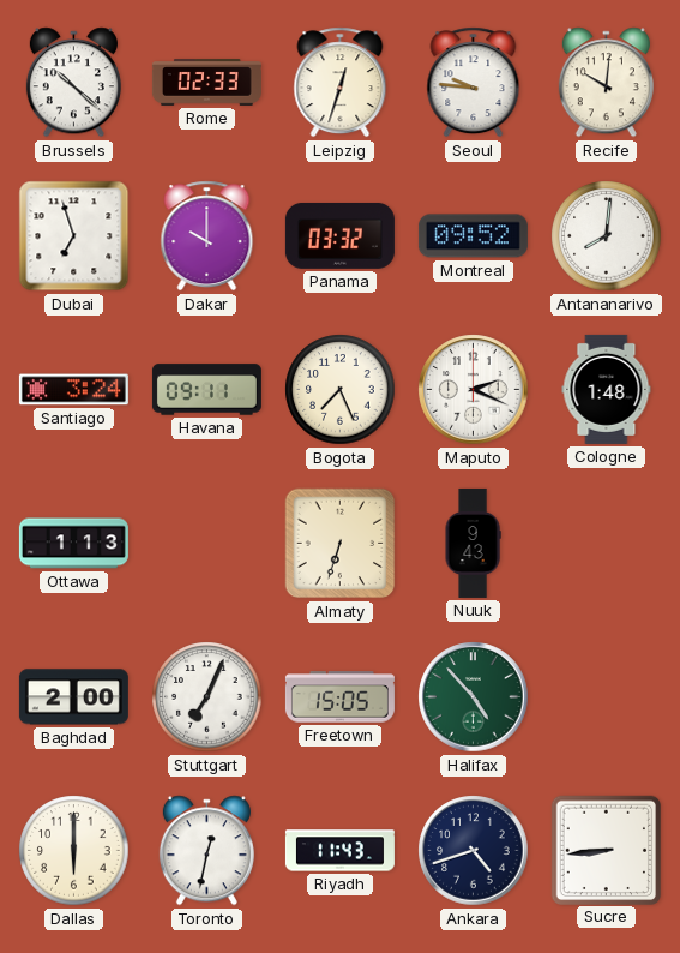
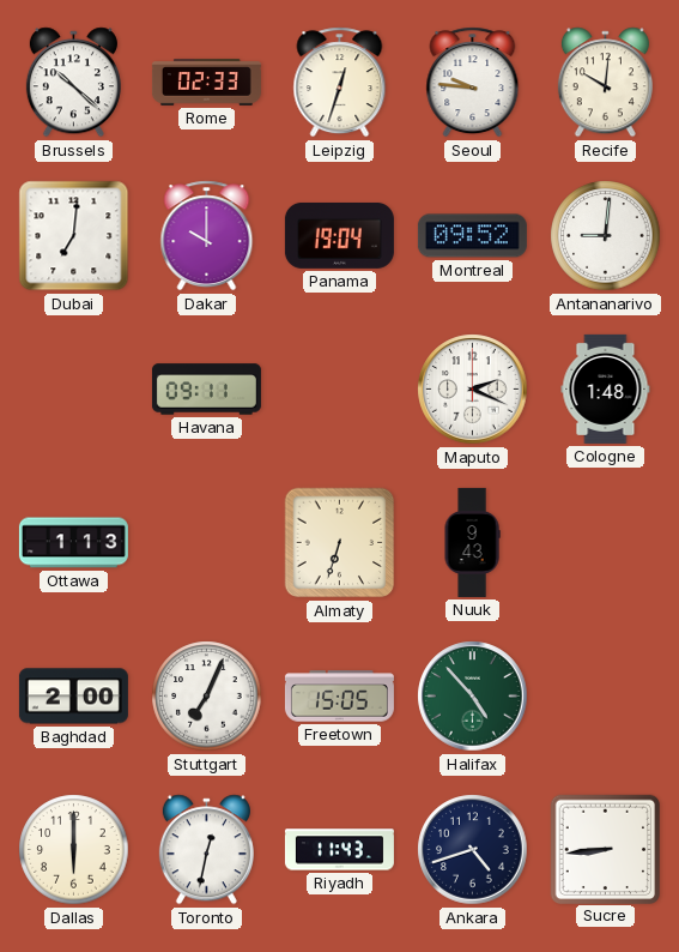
Dubai: 6:57 -> 7:01
Panama: 03:32 -> 19:04
Antananarivo: 8:01 -> 9:01
Santiago: 3:24 -> none
Bogota: 7:26 -> none
